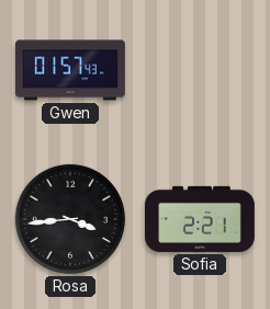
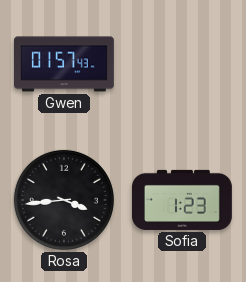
Sofia: 2:21 -> 1:23
